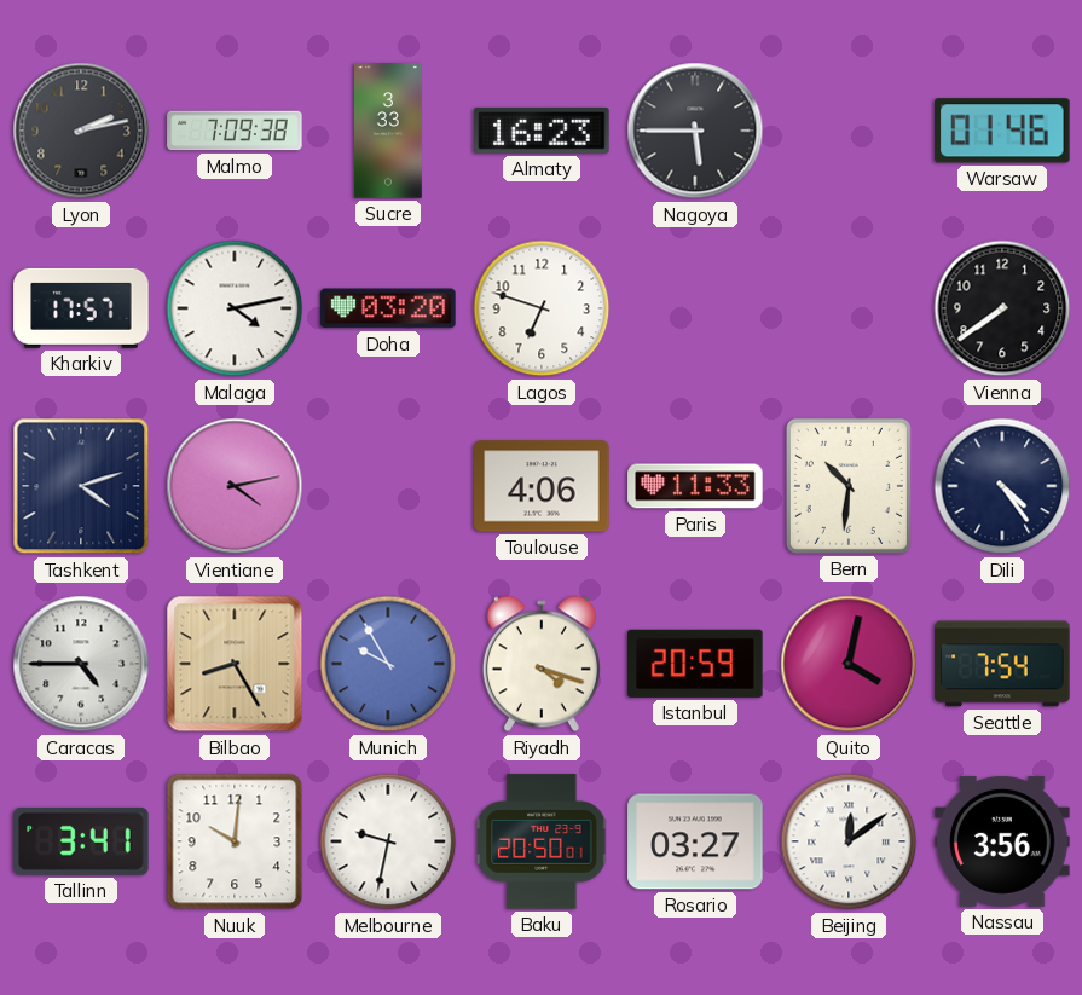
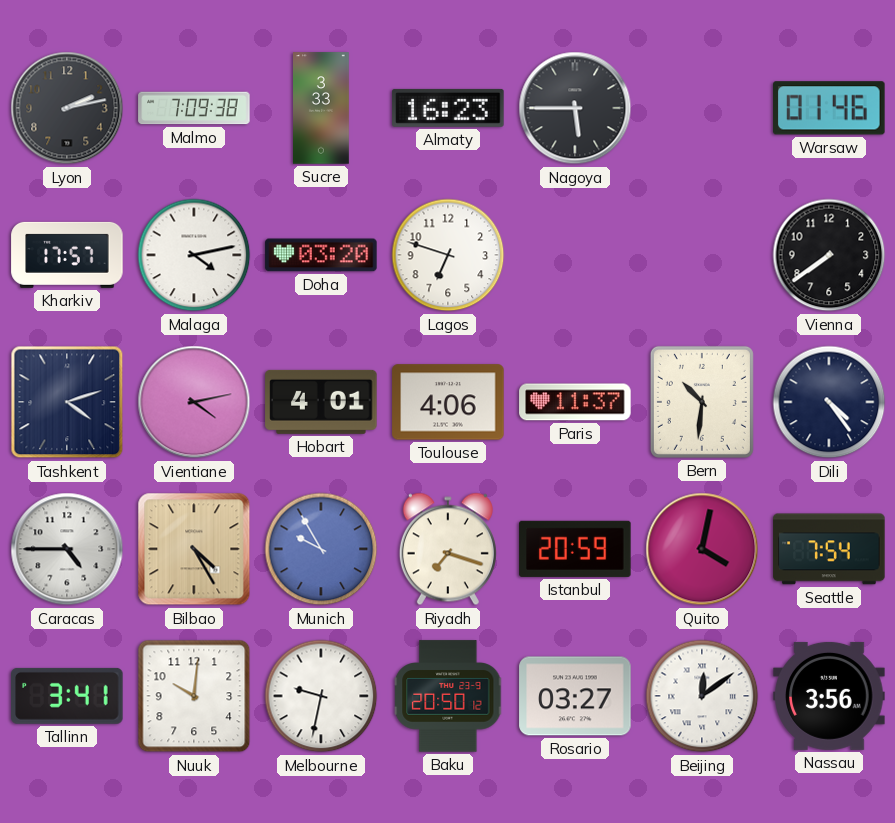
Hobart: none -> 4:01
Paris: 11:33 -> 11:37
Bilbao: 8:25 -> 4:25
Riyadh: 4:18 -> 7:18
Baku: 20:50:01 -> 20:50:12
